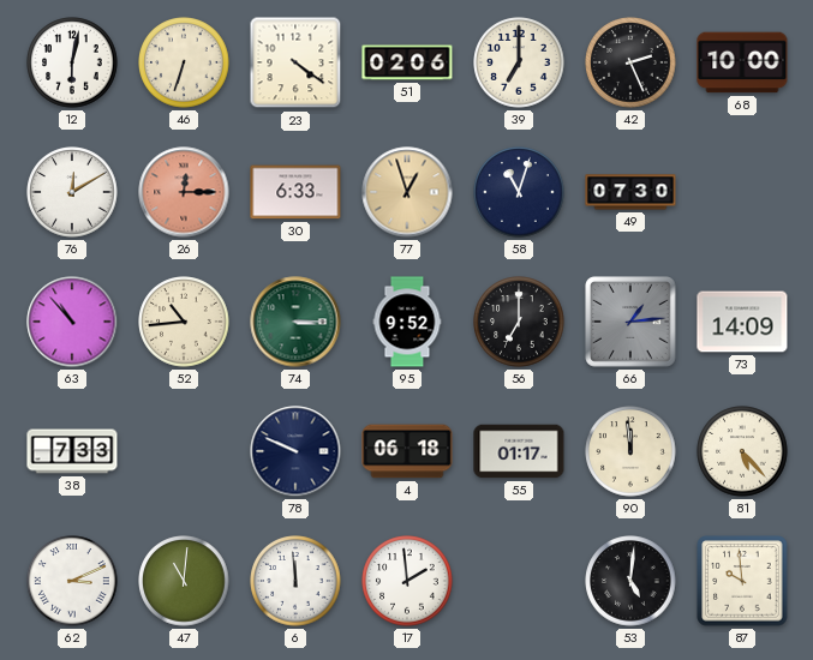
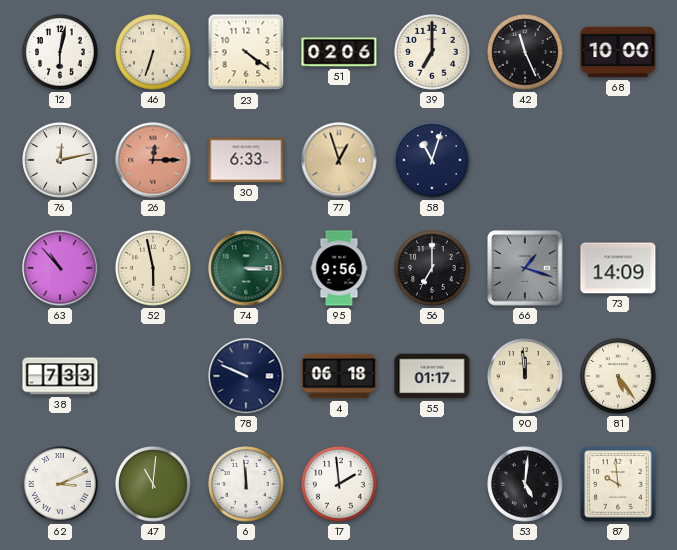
42: 2:26 -> 11:26
76: 12:10 -> 12:13
49: 07:30 -> none
52: 10:44 -> 5:58
95: 9:52 -> 9:56
66: 1:14 -> 1:18
81: 5:23 -> 5:24
